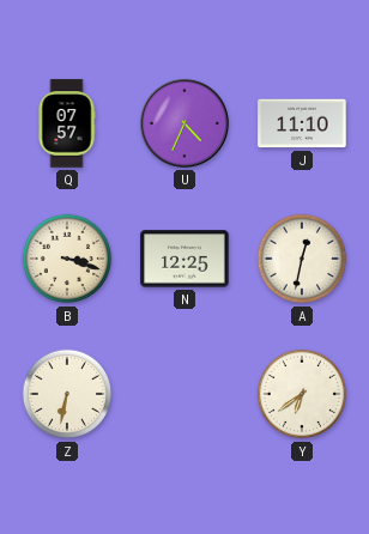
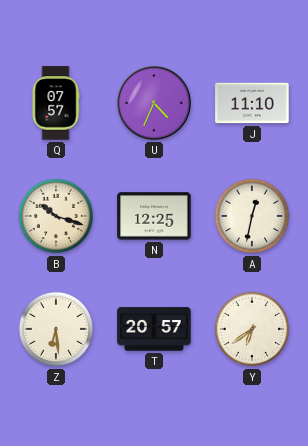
B: 3:18 -> 10:18
Z: 6:32 -> 6:29
T: none -> 20:57
